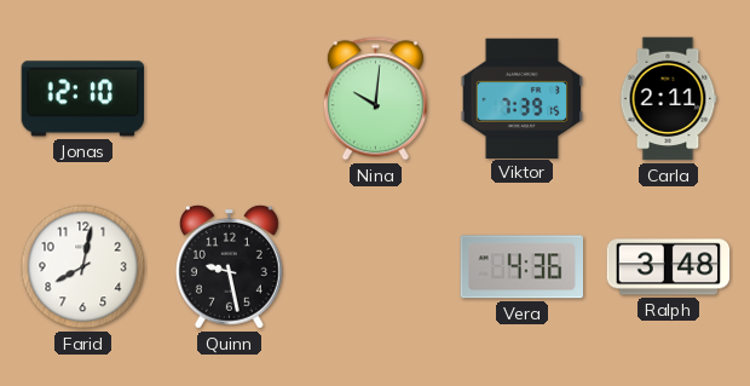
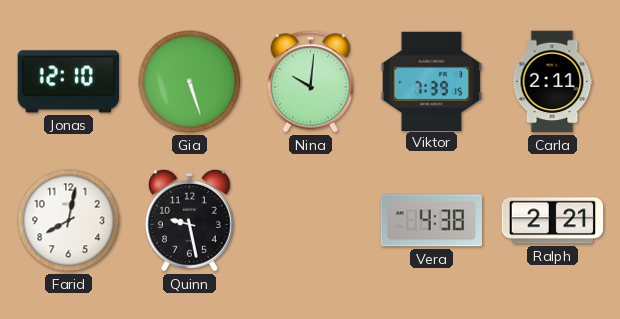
Gia: none -> 5:27
Vera: 4:36 -> 4:38
Ralph: 3:48 -> 2:21
